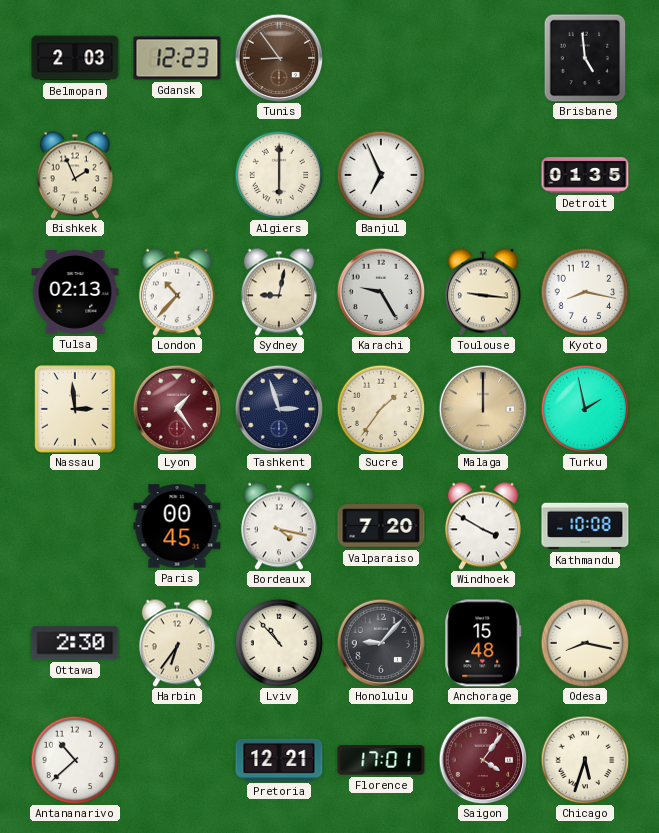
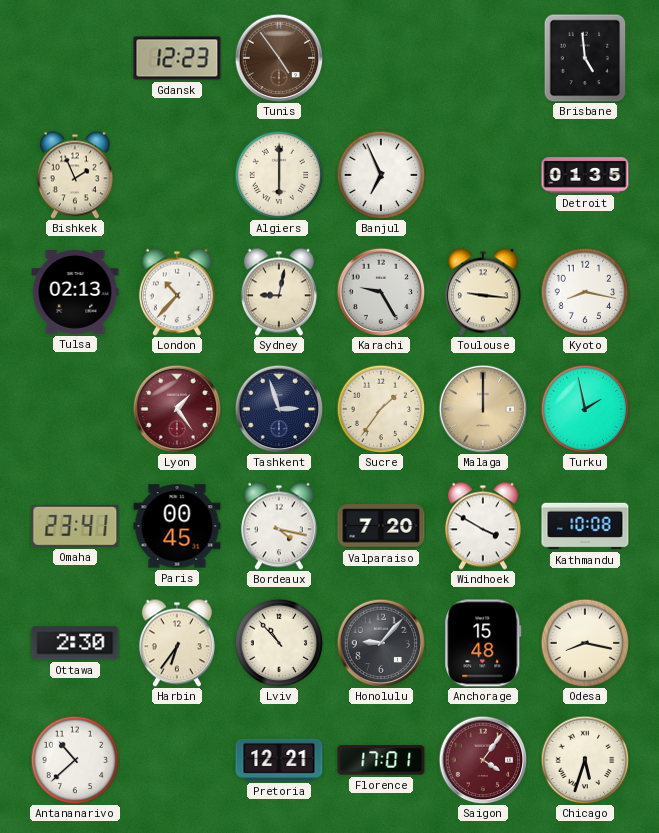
Belmopan: 2:03 -> none
Tunis: 8:54 -> 4:54
Nassau: 2:59 -> none
Omaha: none -> 23:41
